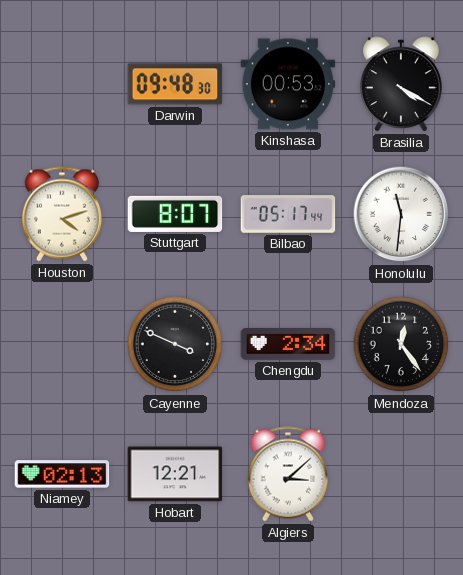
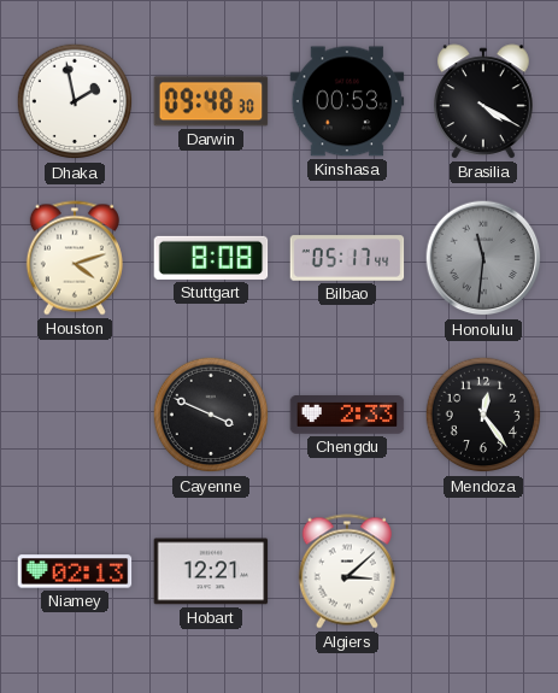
Dhaka: none -> 1:58
Stuttgart: 8:07 -> 8:08
Honolulu dial: white -> grey
Chengdu: 2:34 -> 2:33
